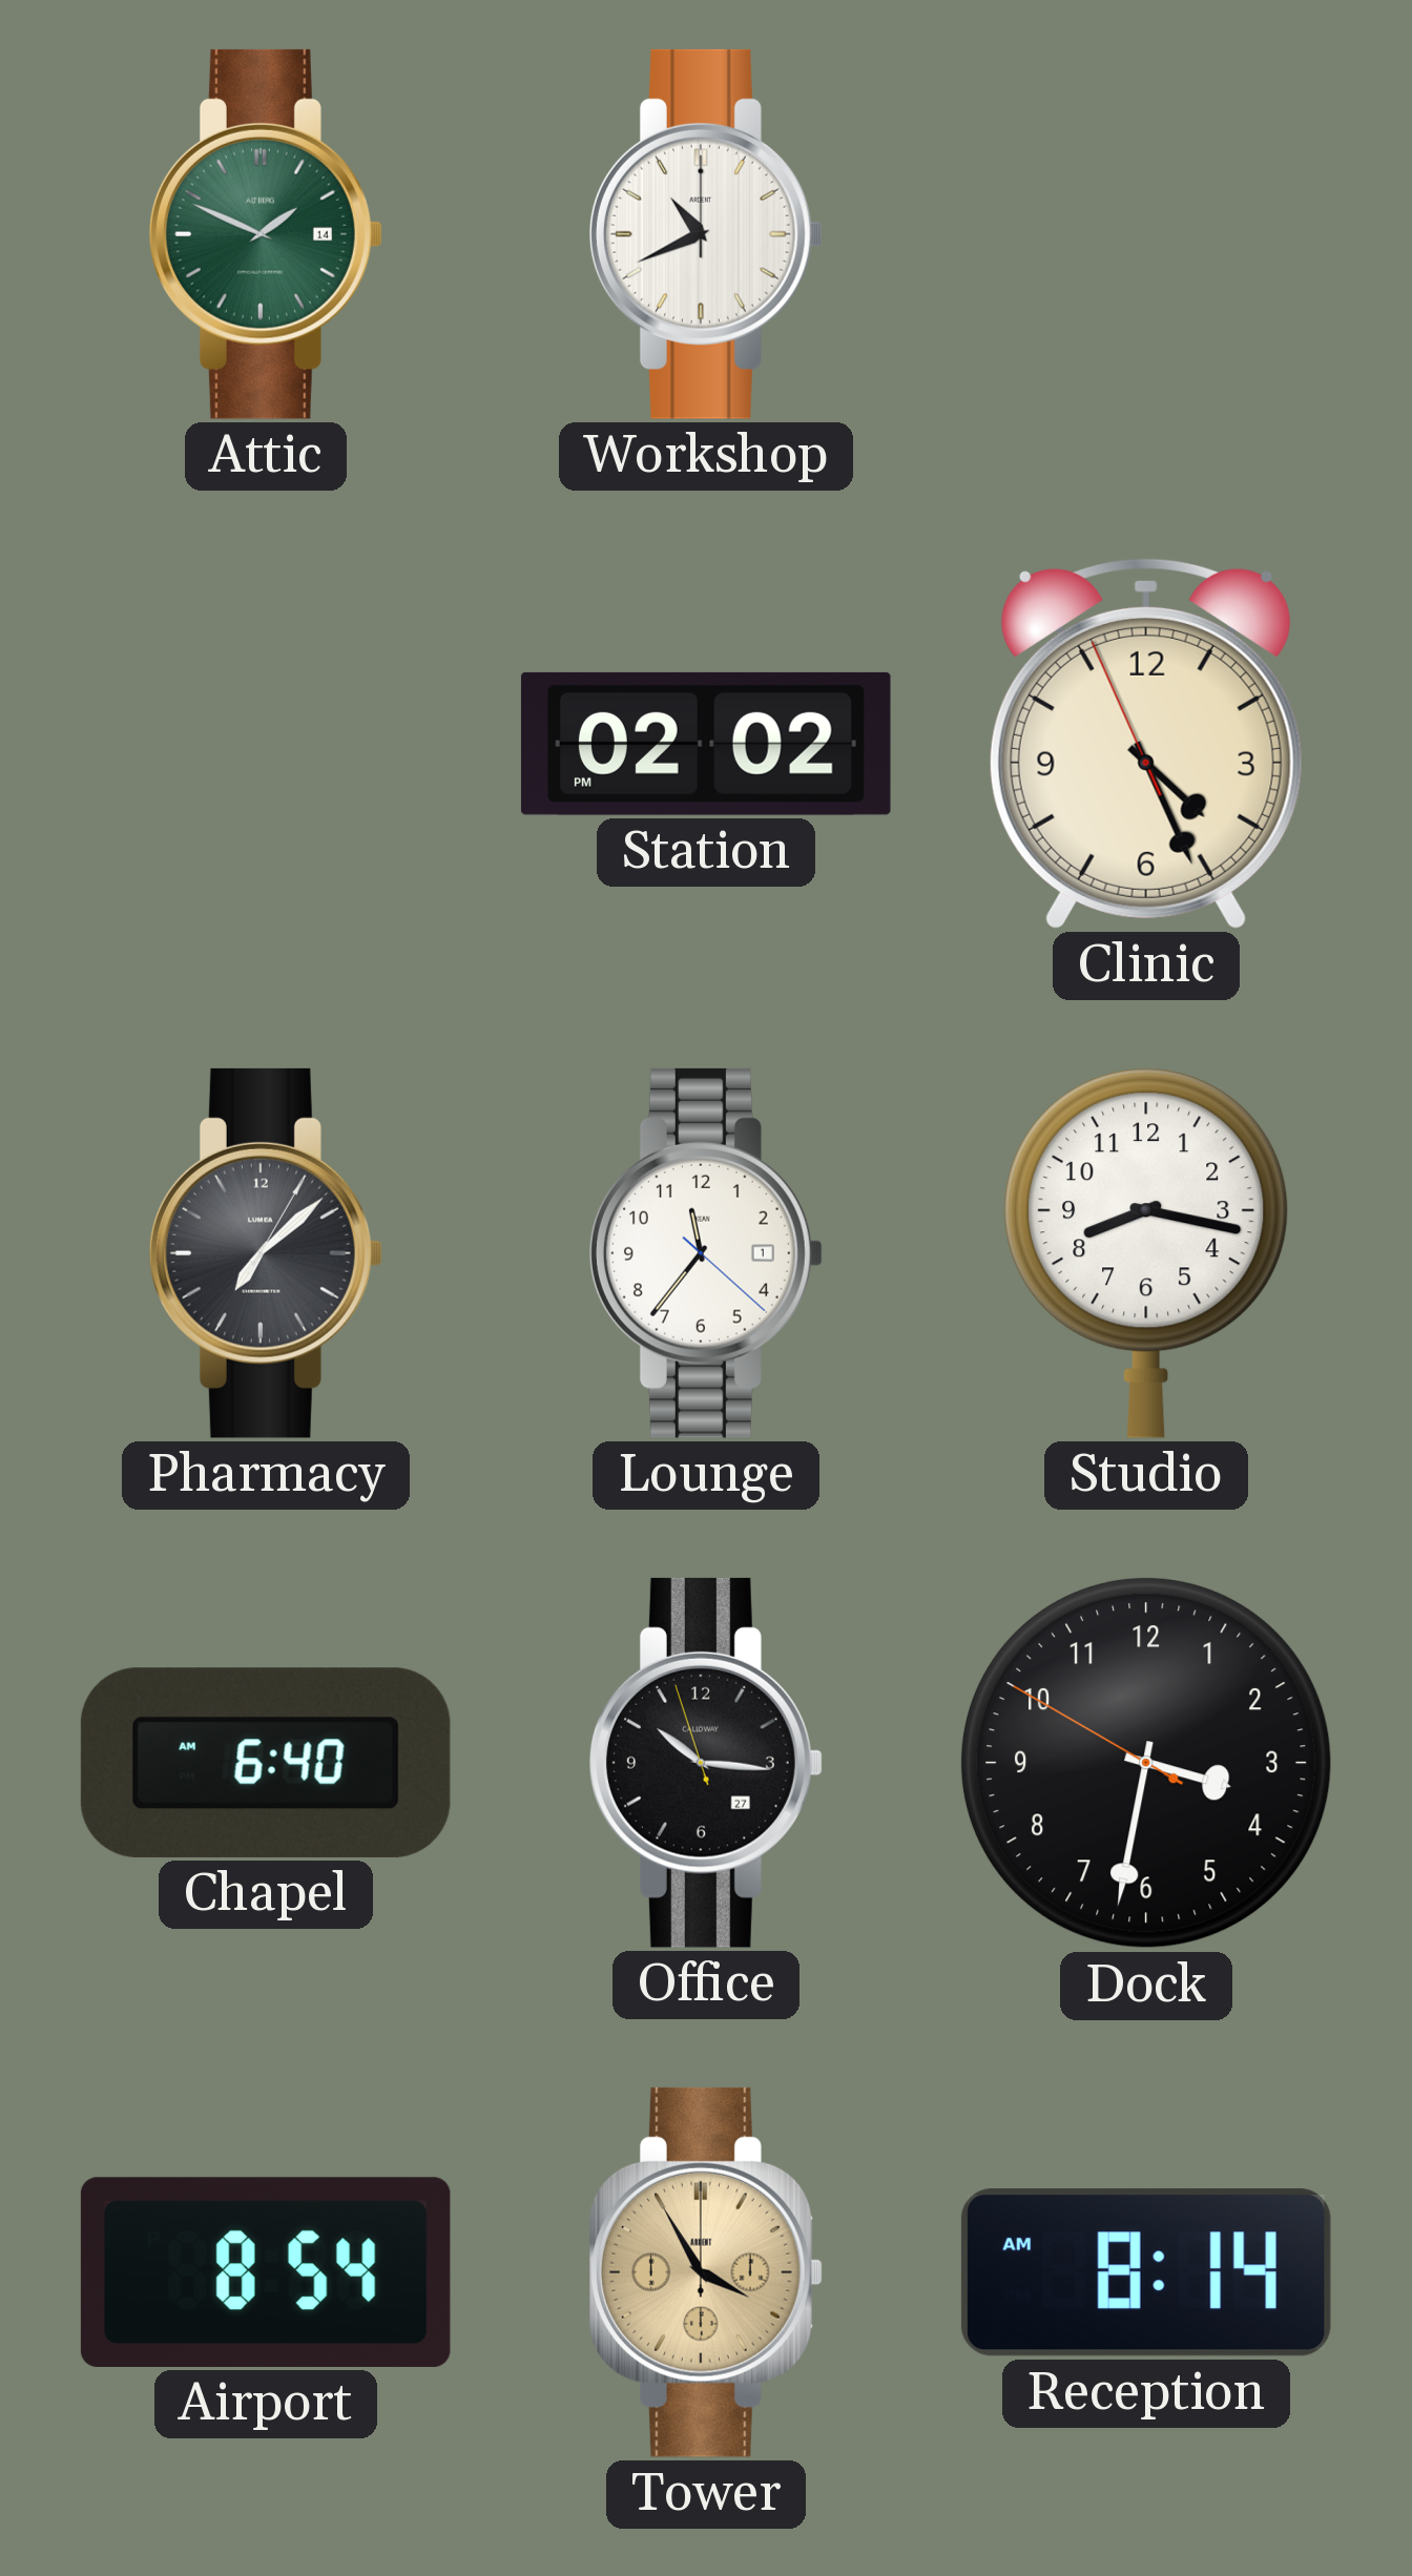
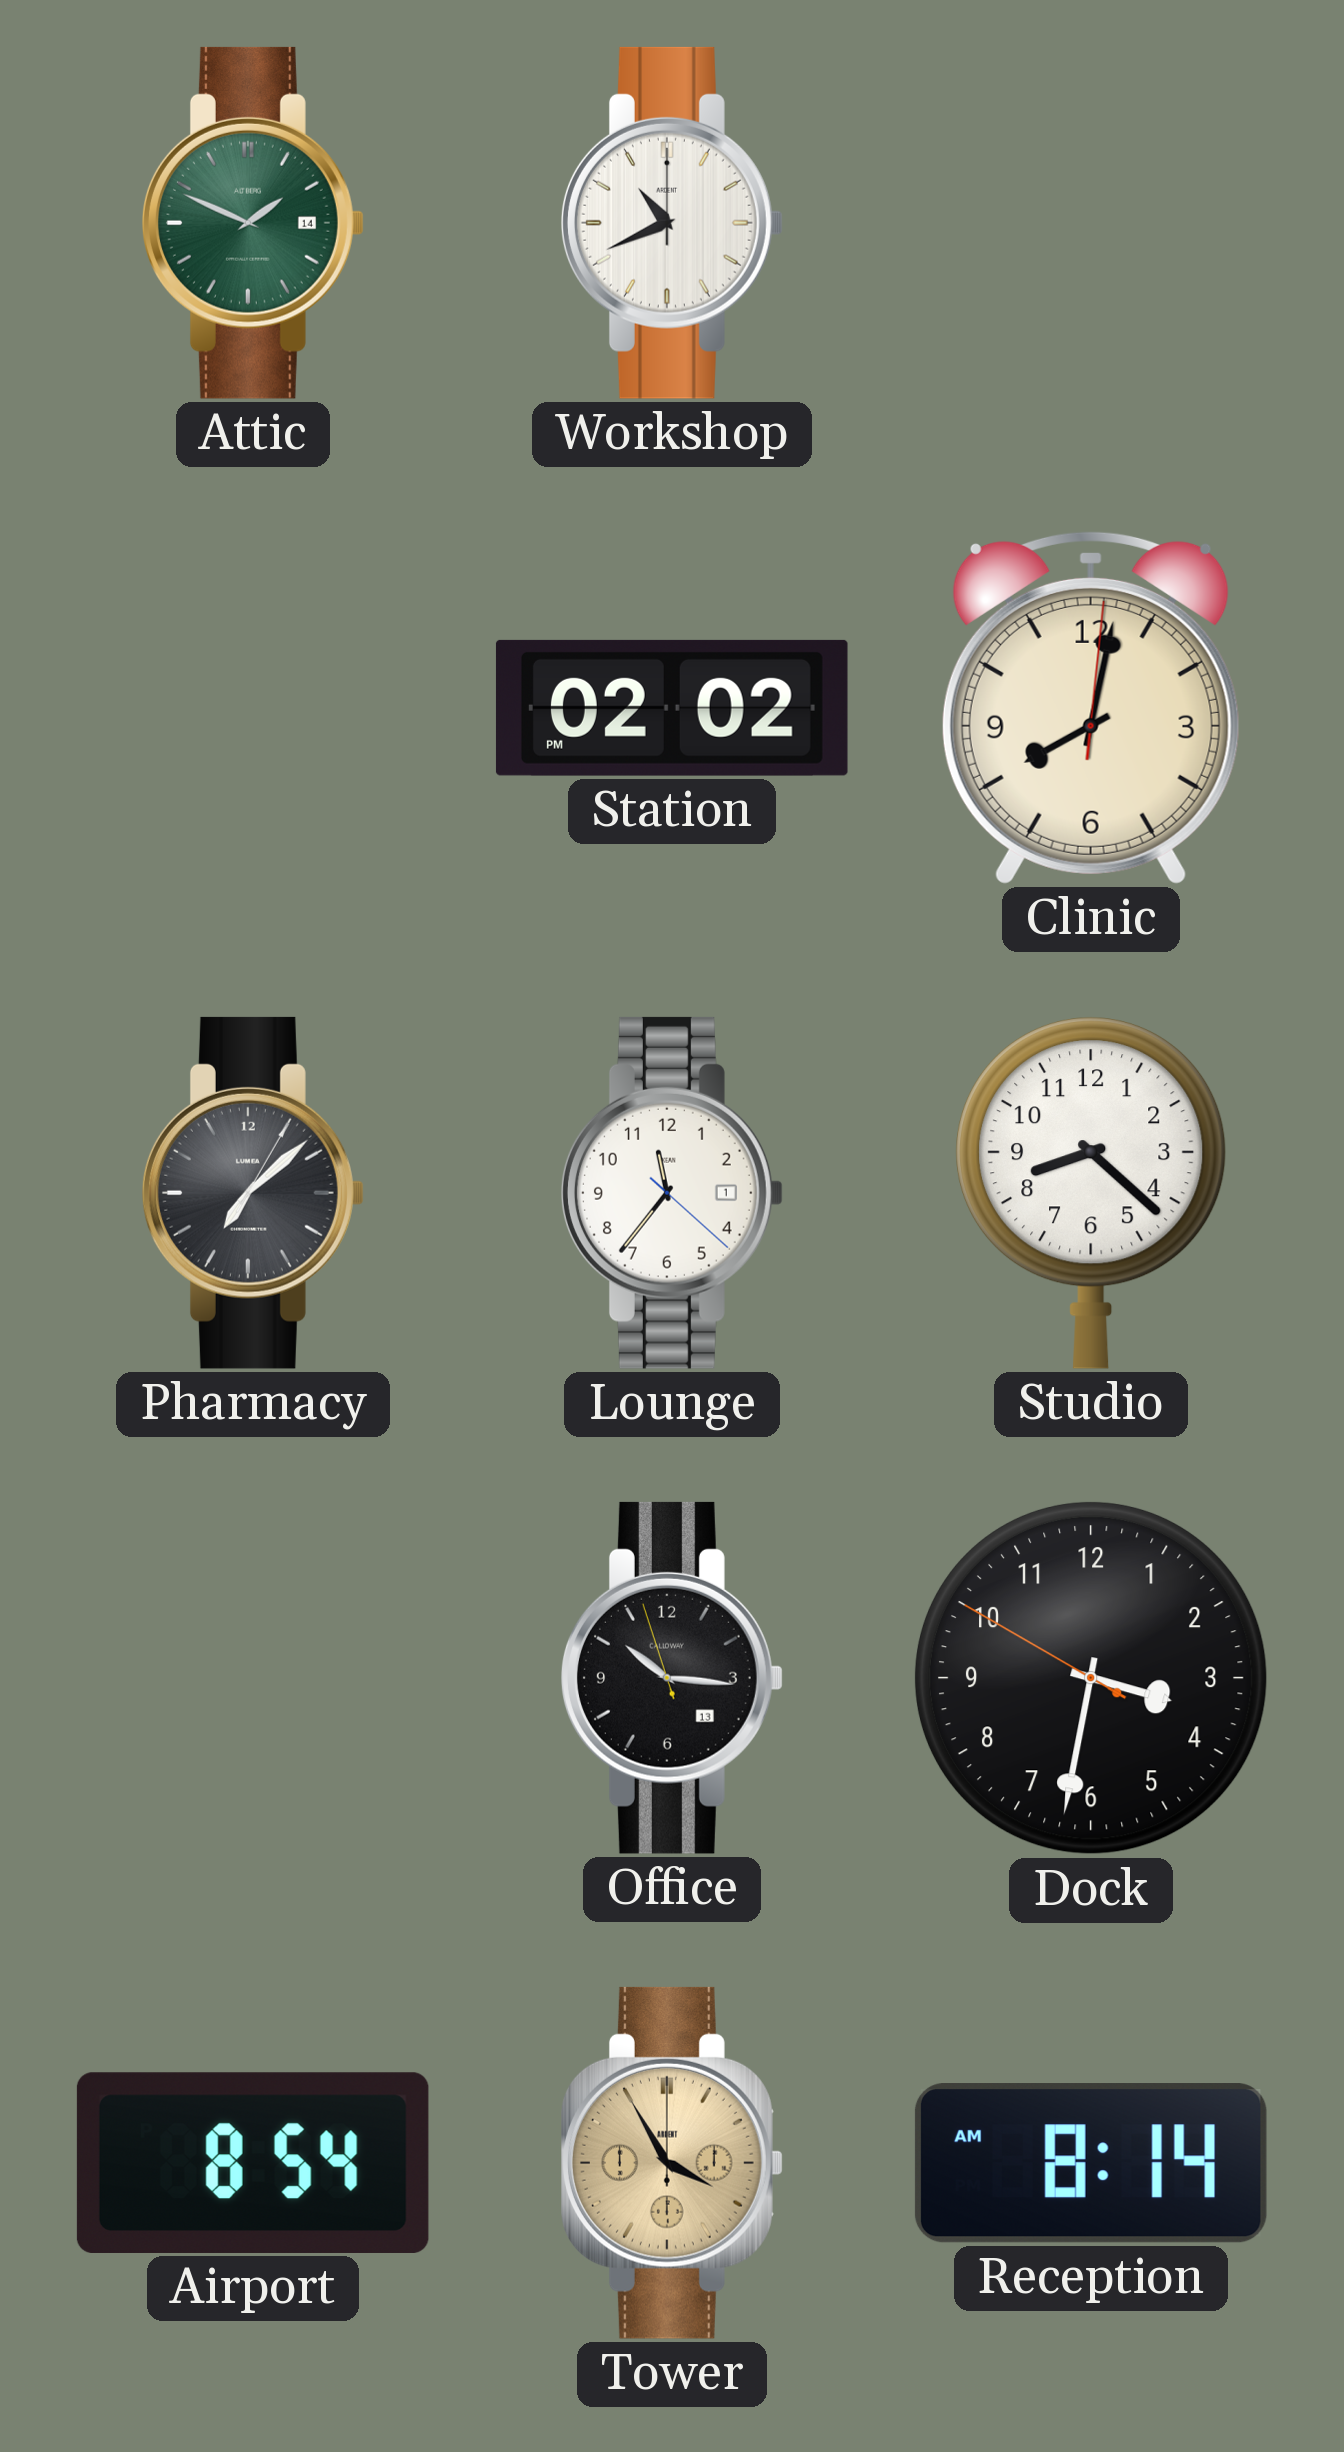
Clinic: 4:25 -> 8:02
Studio: 8:17 -> 8:22
Chapel: 6:40 -> none
Office date: 27 -> 13
